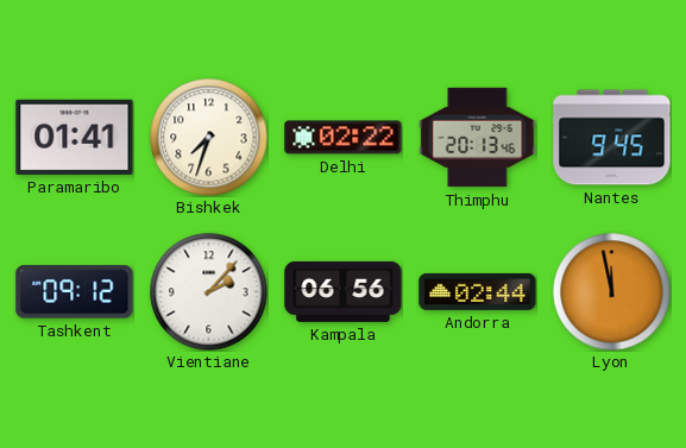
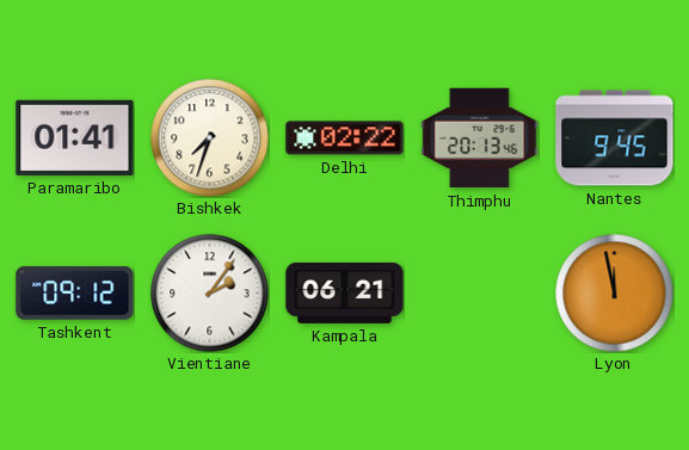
Vientiane: 2:07 -> 2:06
Kampala: 06:56 -> 06:21
Andorra: 02:44 -> none
